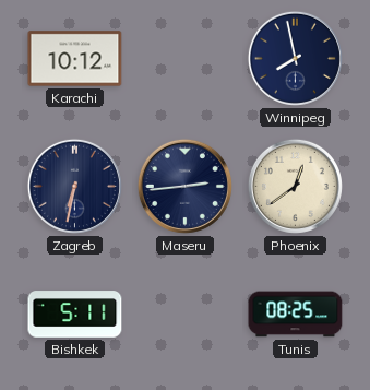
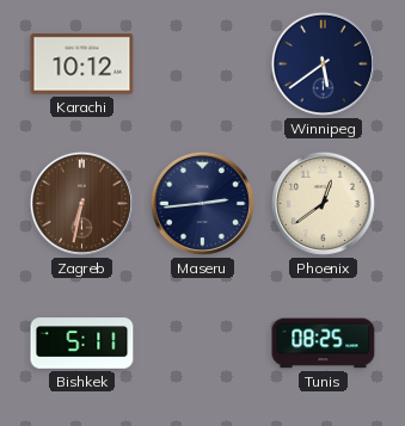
Winnipeg: 7:58 -> 5:39
Zagreb dial: navy -> brown
